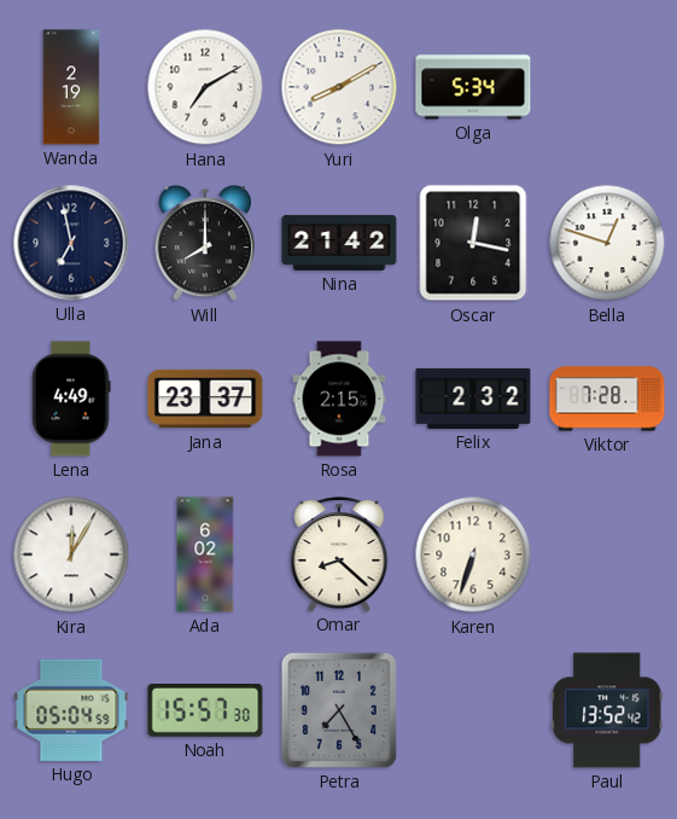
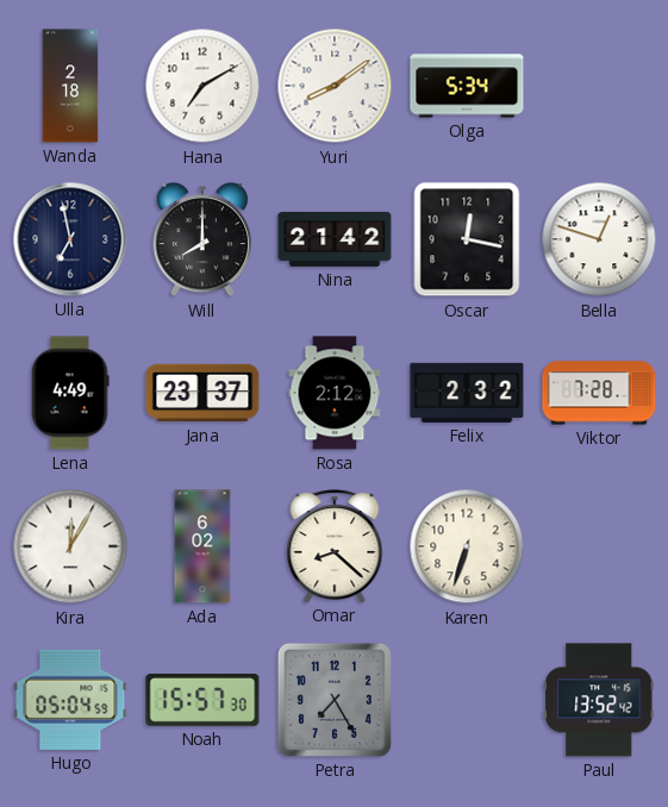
Wanda: 2:19 -> 2:18
Yuri: 8:10 -> 8:09
Rosa: 2:15 -> 2:12
